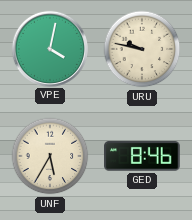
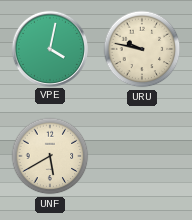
UNF: 5:35 -> 5:40
GED: 8:46 -> none
